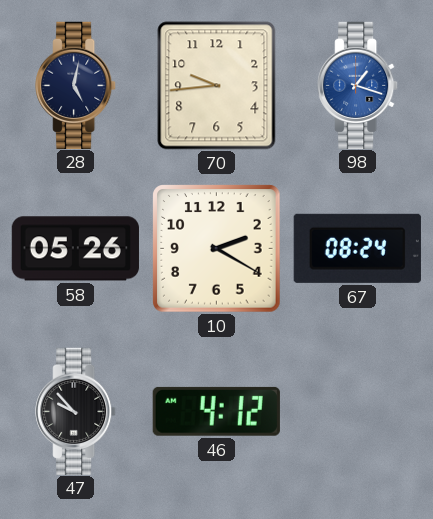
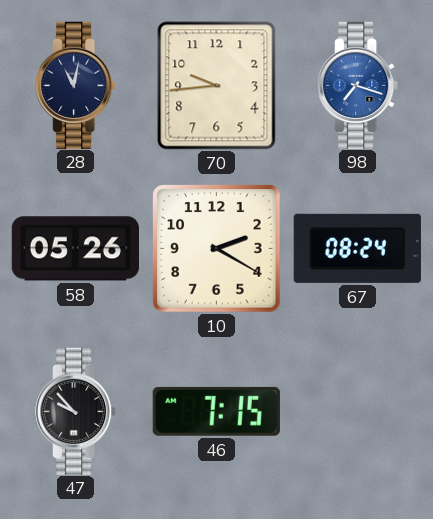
28: 5:02 -> 11:02
98: 1:18 -> 7:18
46: 4:12 -> 7:15
